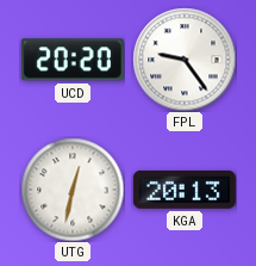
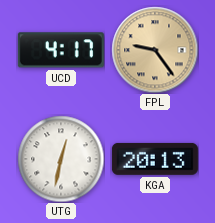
UCD: 20:20 -> 4:17
FPL dial: white -> champagne
